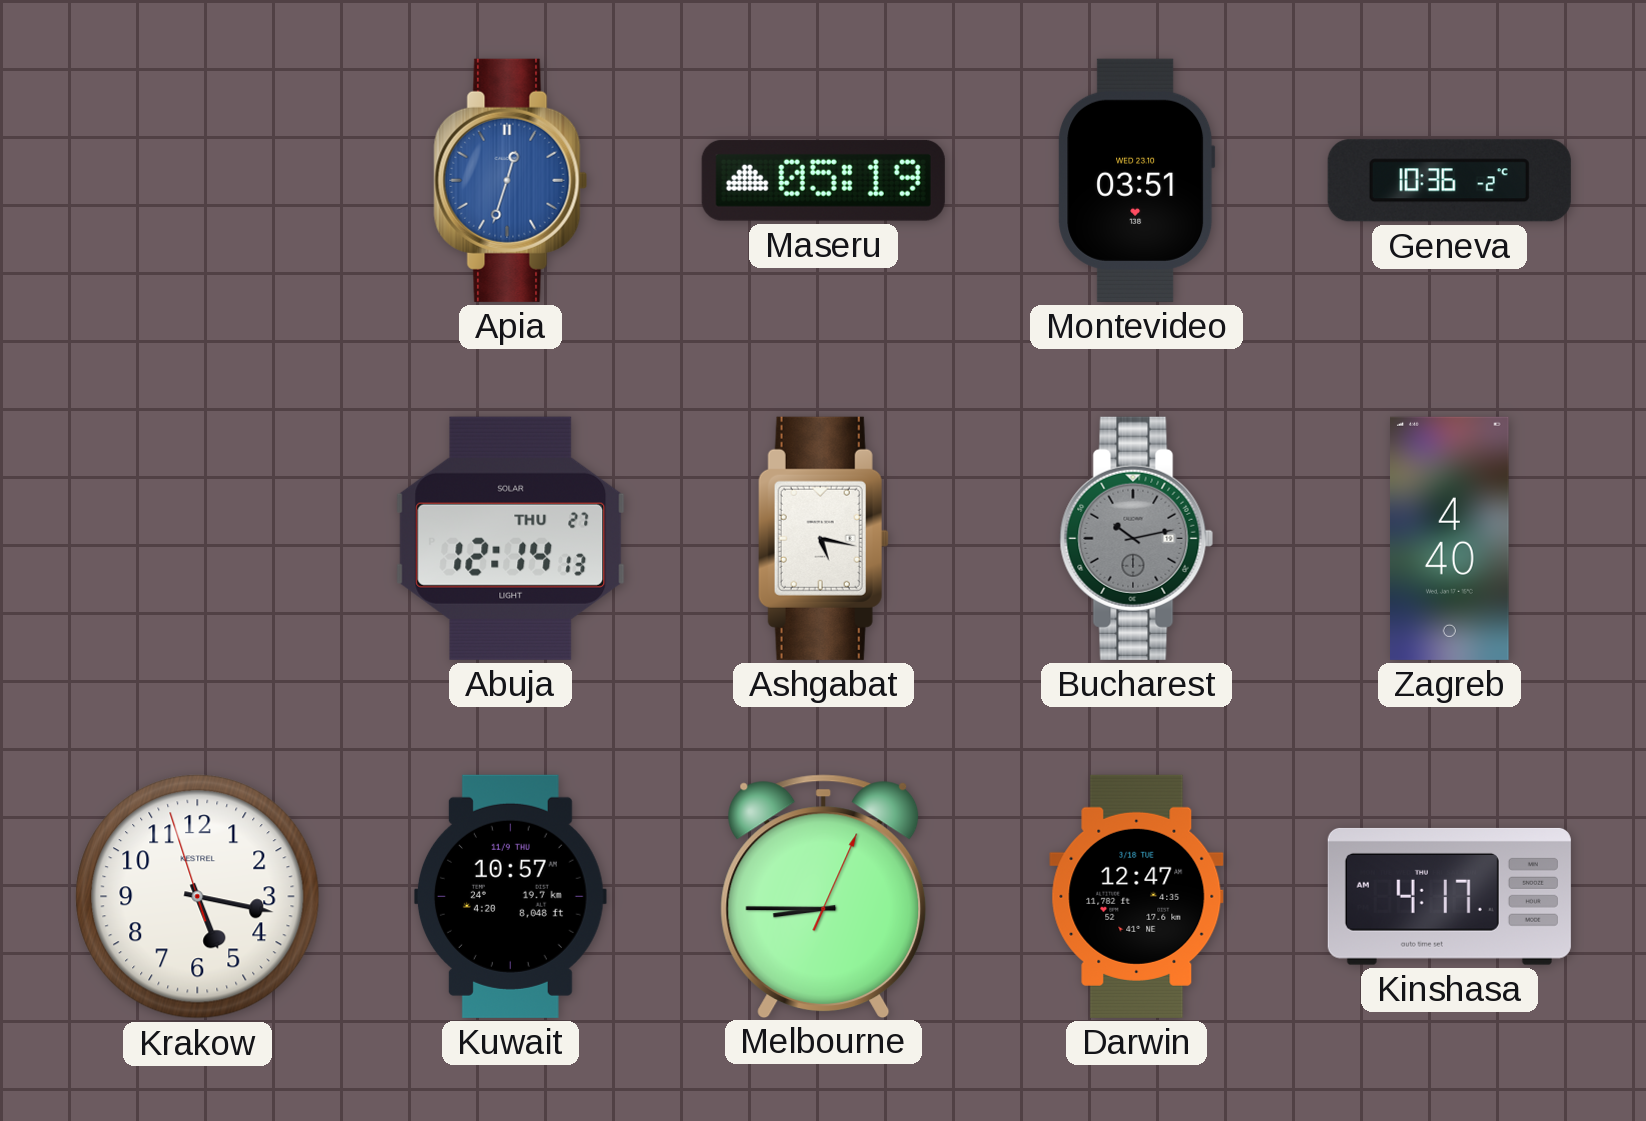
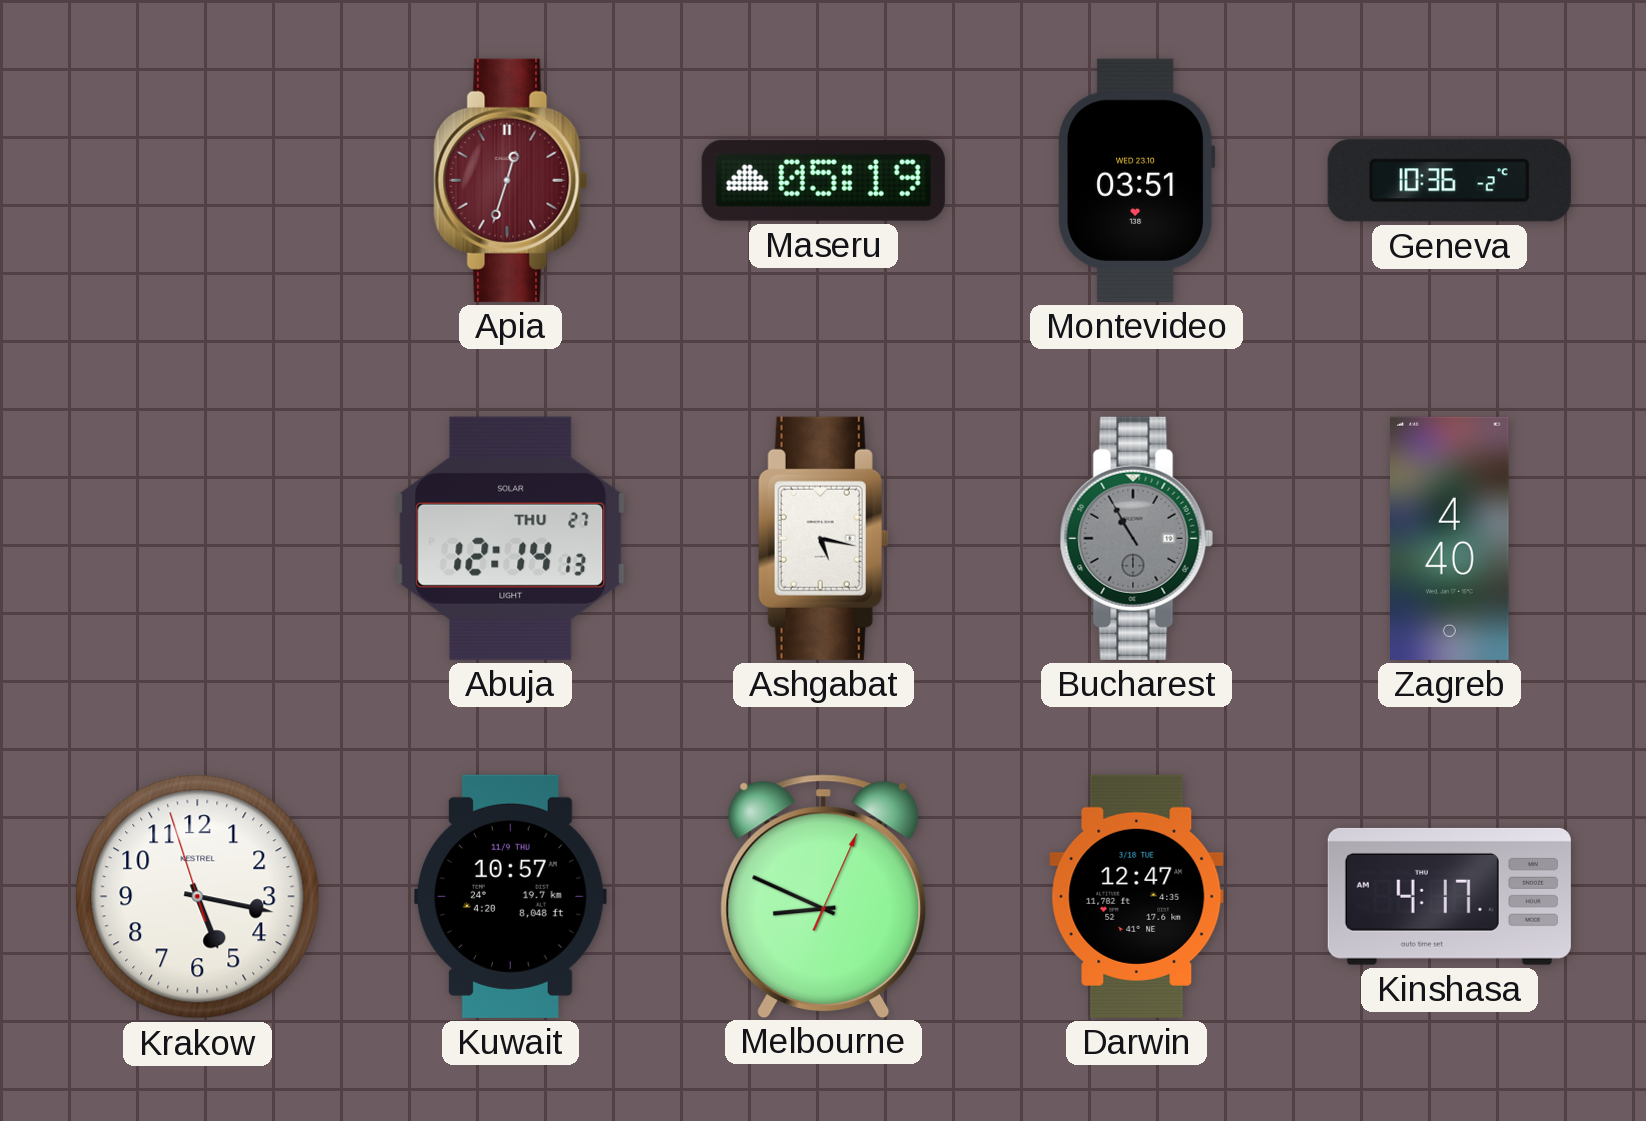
Apia dial: blue -> burgundy
Bucharest: 10:13 -> 10:55
Melbourne: 8:45 -> 8:49
